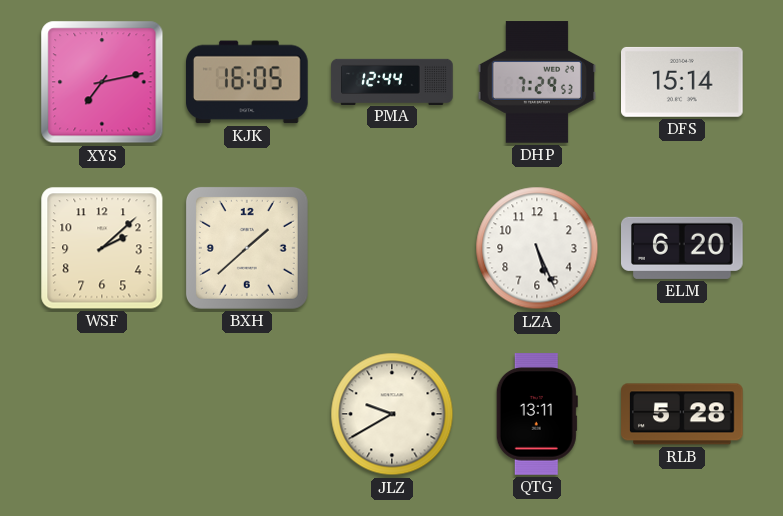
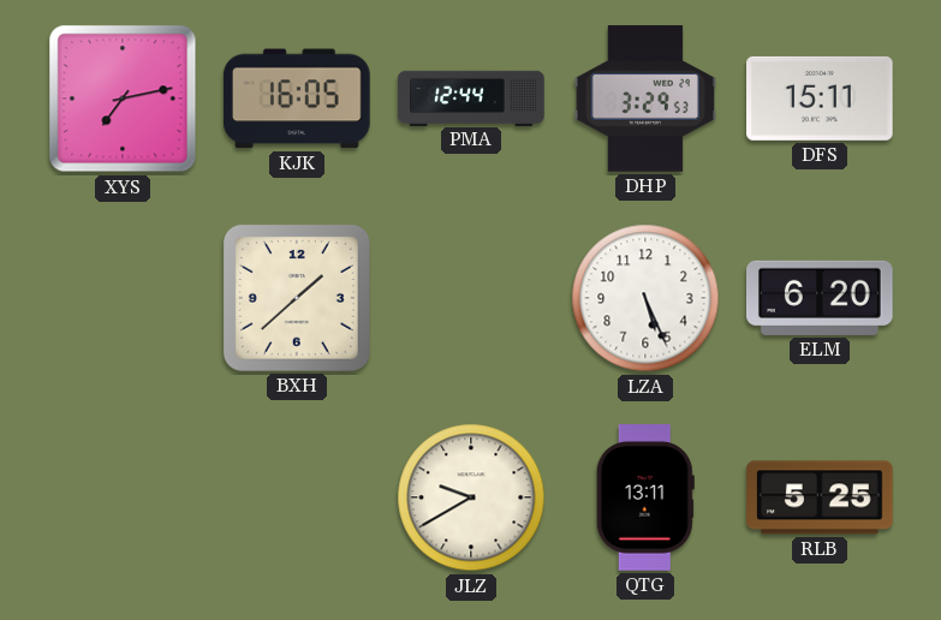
DHP: 7:29 -> 3:29
DFS: 15:14 -> 15:11
WSF: 2:08 -> none
RLB: 5:28 -> 5:25
